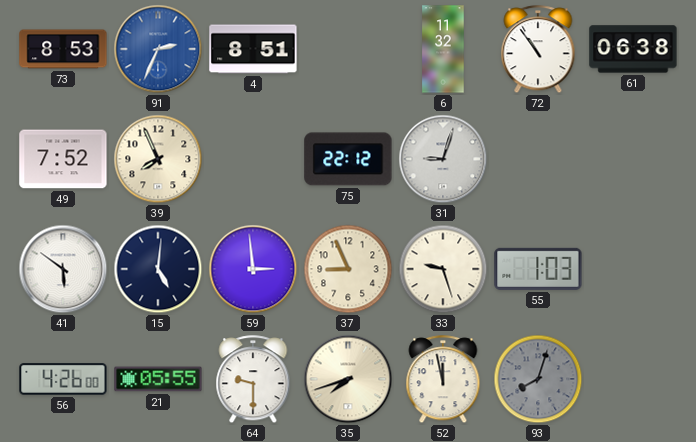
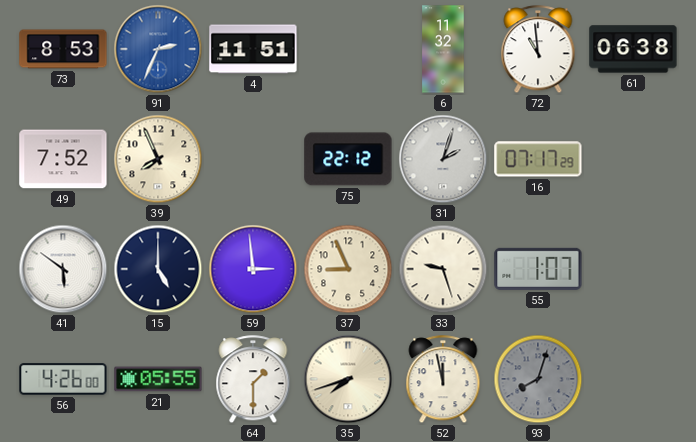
4: 8:51 -> 11:51
72: 10:54 -> 10:59
31: 9:03 -> 2:03
16: none -> 07:17
15: 5:01 -> 5:00
55: 1:03 -> 1:07
64: 9:30 -> 1:30
